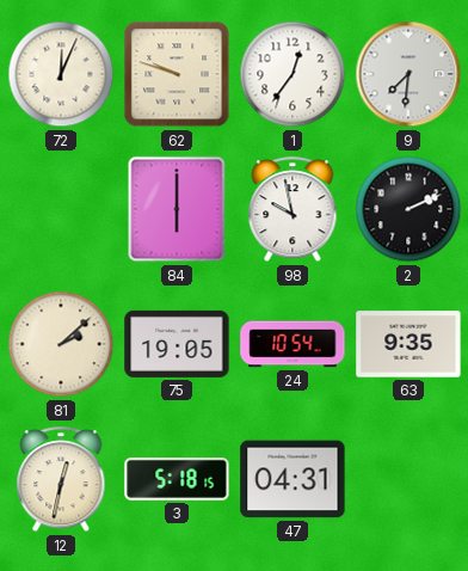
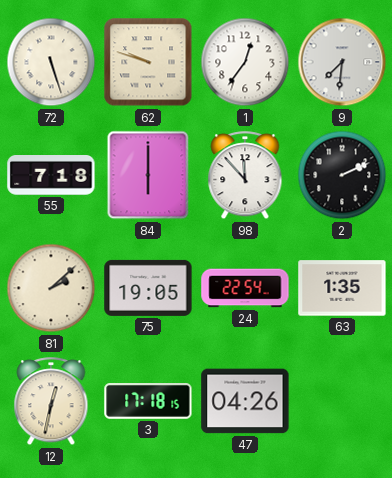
72: 12:04 -> 5:27
55: none -> 7:18
98: 9:58 -> 11:53
24: 10:54 -> 22:54
63: 9:35 -> 1:35
3: 5:18 -> 17:18
47: 04:31 -> 04:26
